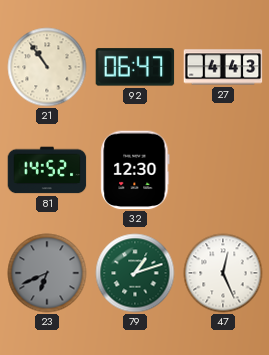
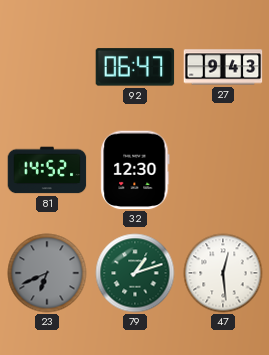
21: 10:54 -> none
27: 4:43 -> 9:43
47: 12:26 -> 12:29
